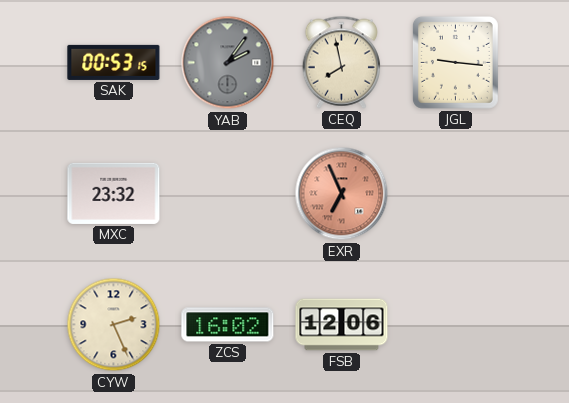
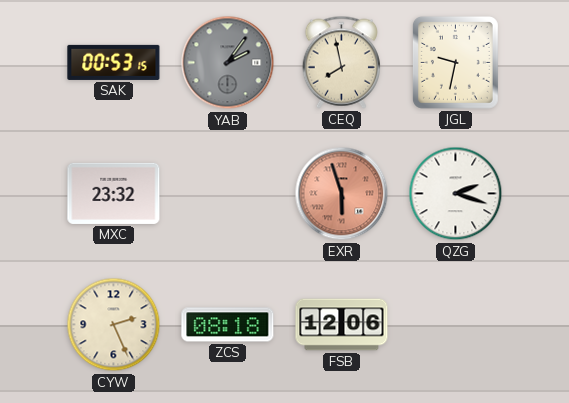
JGL: 9:16 -> 9:32
EXR: 6:56 -> 5:57
QZG: none -> 2:18
ZCS: 16:02 -> 08:18
